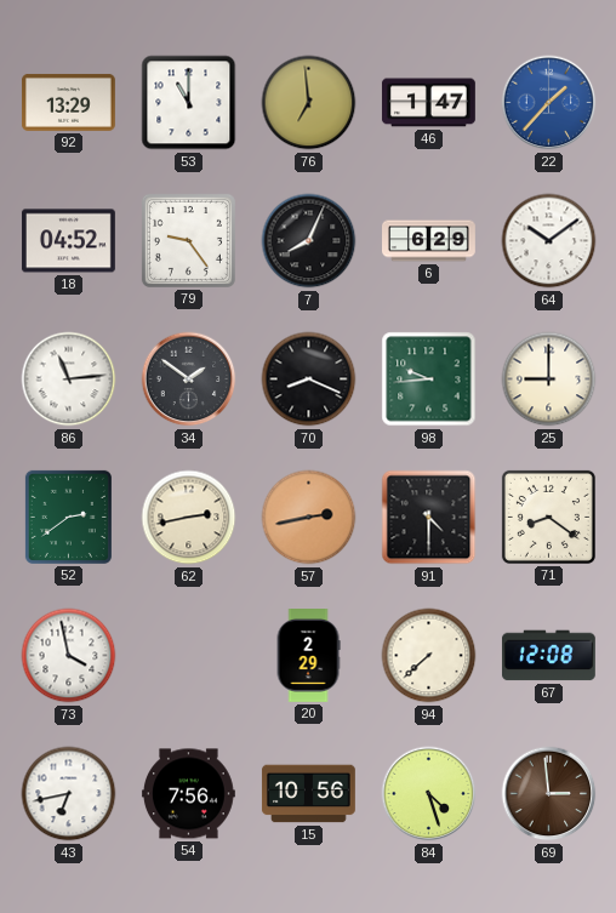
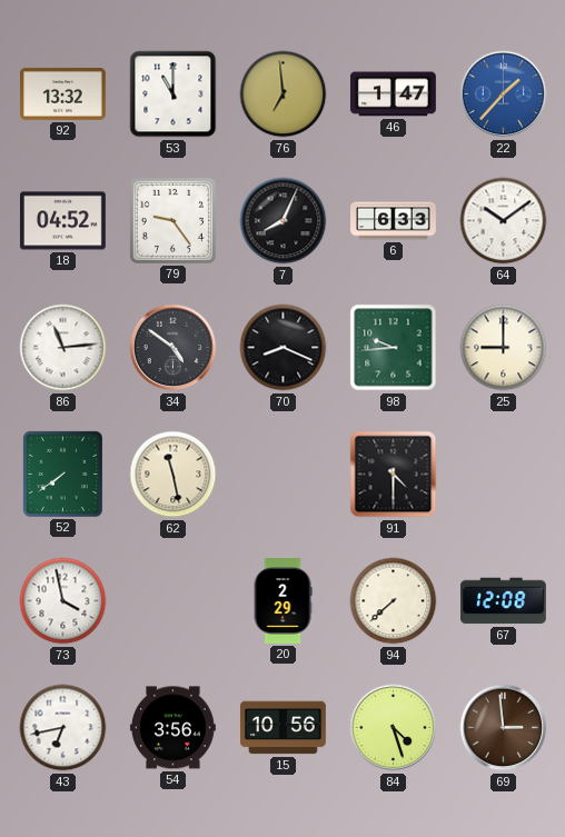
92: 13:29 -> 13:32
6: 6:29 -> 6:33
34: 1:51 -> 4:51
52: 2:39 -> 7:39
62: 2:43 -> 11:28
57: 2:43 -> none
71: 8:21 -> none
54: 7:56 -> 3:56
